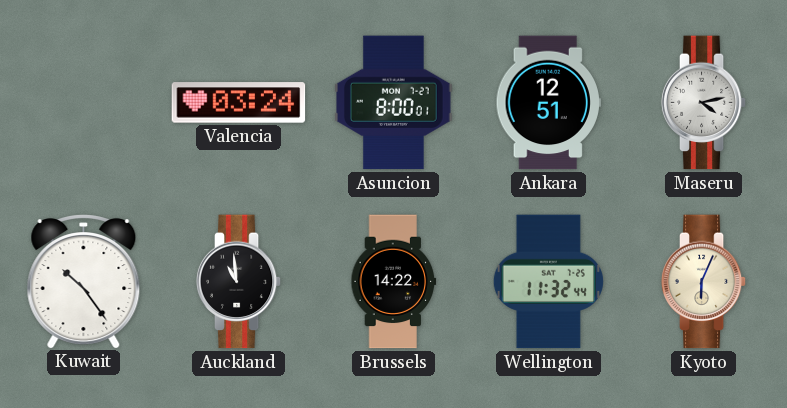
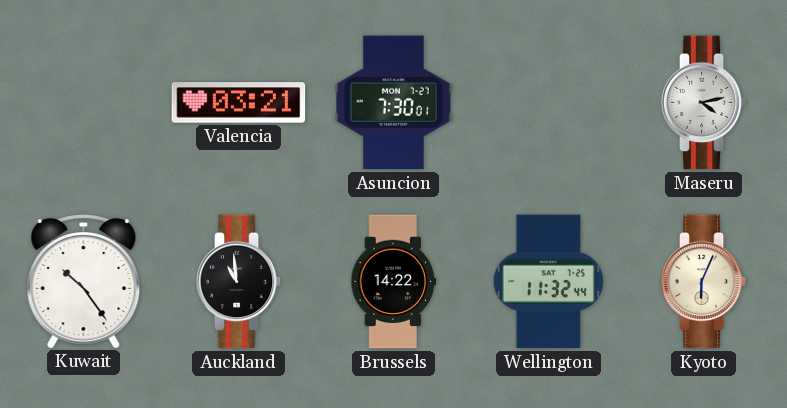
Valencia: 03:24 -> 03:21
Asuncion: 8:00 -> 7:30
Ankara: 12:51 -> none
